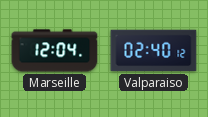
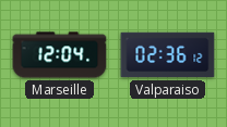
Valparaiso: 02:40 -> 02:36
